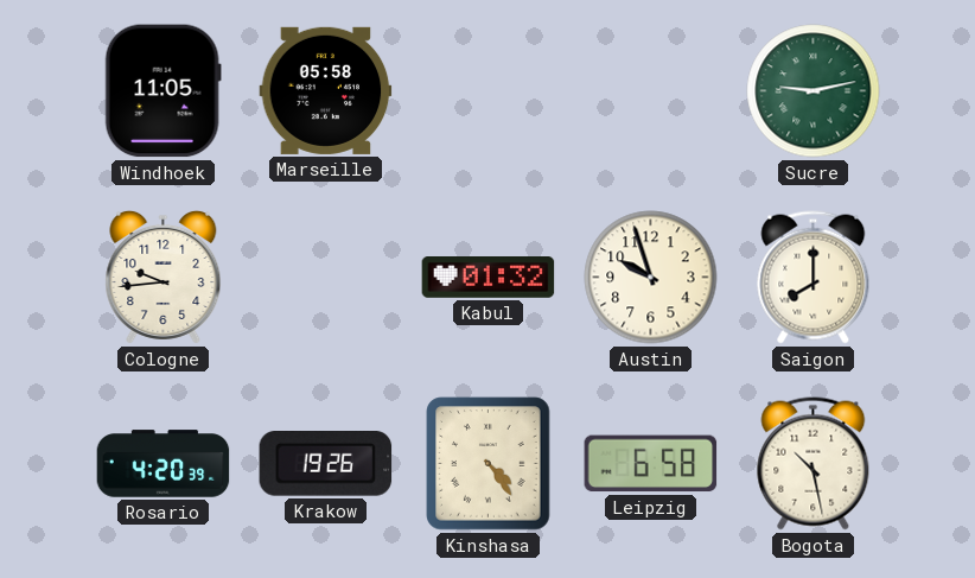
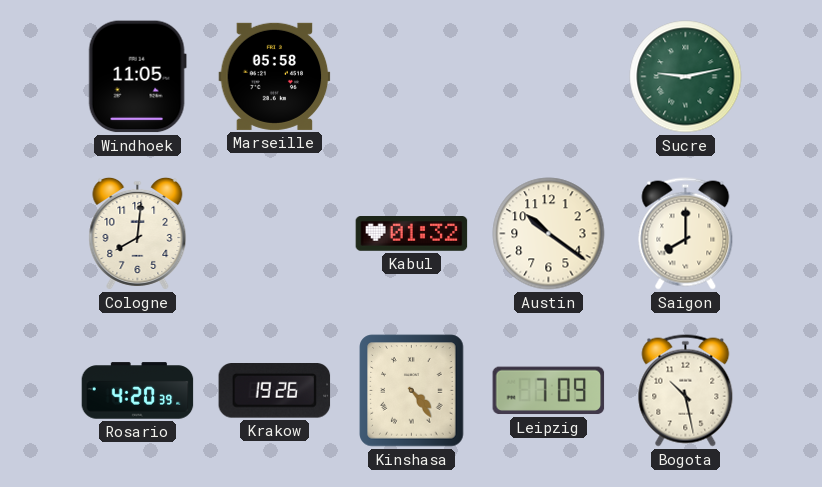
Cologne: 9:44 -> 8:01
Austin: 9:57 -> 10:21
Leipzig: 6:58 -> 7:09
